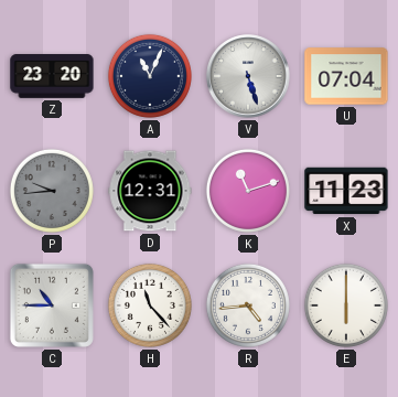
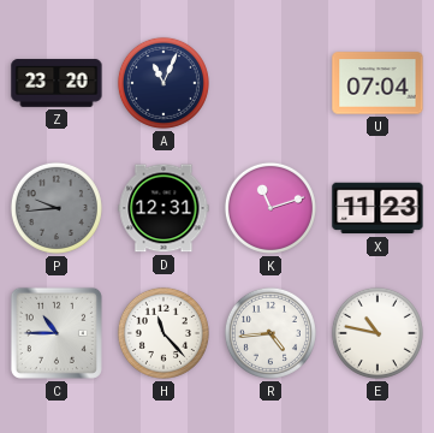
V: 5:27 -> none
E: 6:00 -> 10:47
